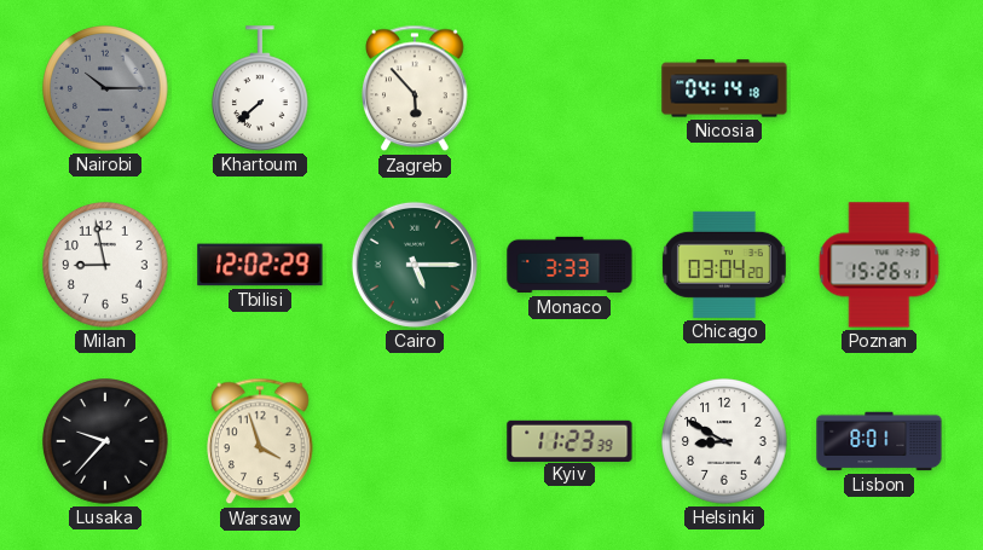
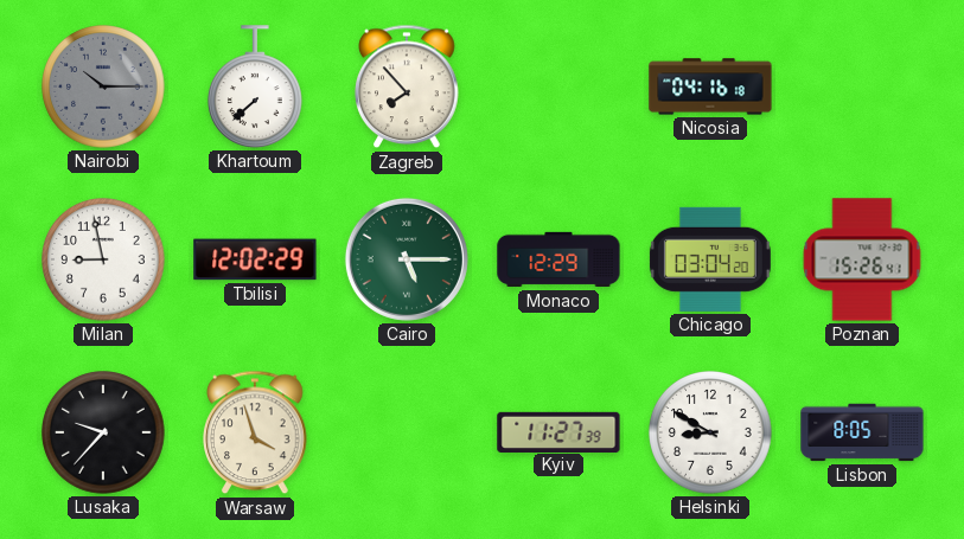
Zagreb: 5:53 -> 7:53
Nicosia: 04:14 -> 04:16
Monaco: 3:33 -> 12:29
Kyiv: 11:23 -> 11:27
Lisbon: 8:01 -> 8:05
